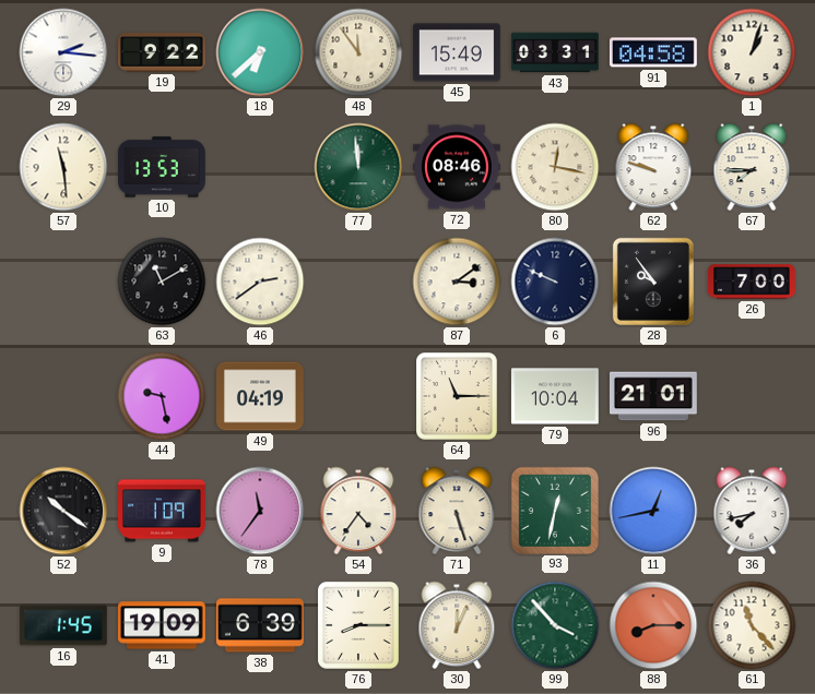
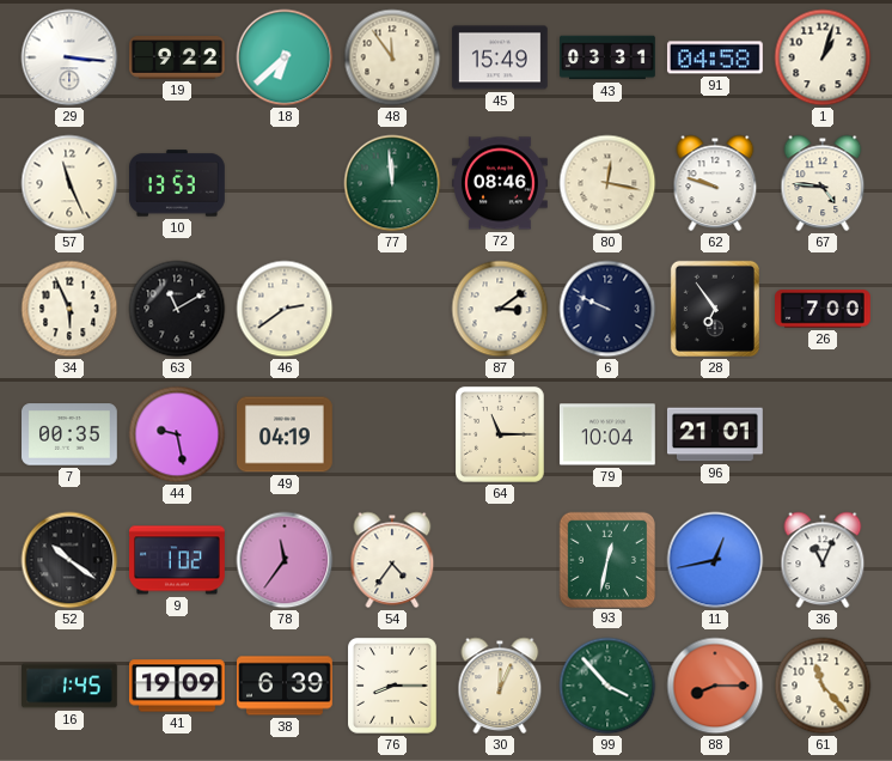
29: 2:16 -> 3:16
57: 11:29 -> 11:26
67: 7:45 -> 4:46
34: none -> 5:56
28: 9:54 -> 6:54
7: none -> 00:35
9: 1:09 -> 1:02
71: 5:27 -> none
36: 7:43 -> 11:04
